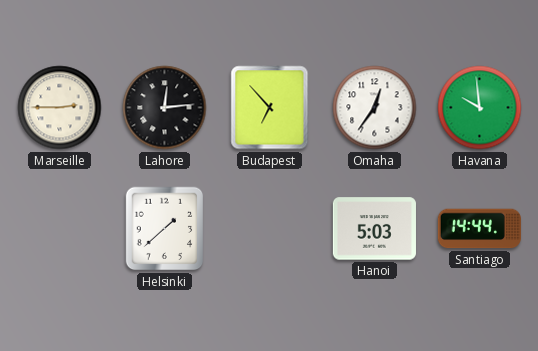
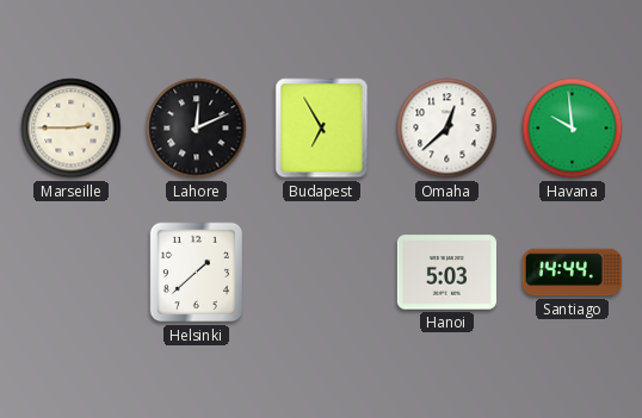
Lahore: 12:14 -> 12:11
Budapest: 6:53 -> 6:55
Omaha: 12:36 -> 12:38
